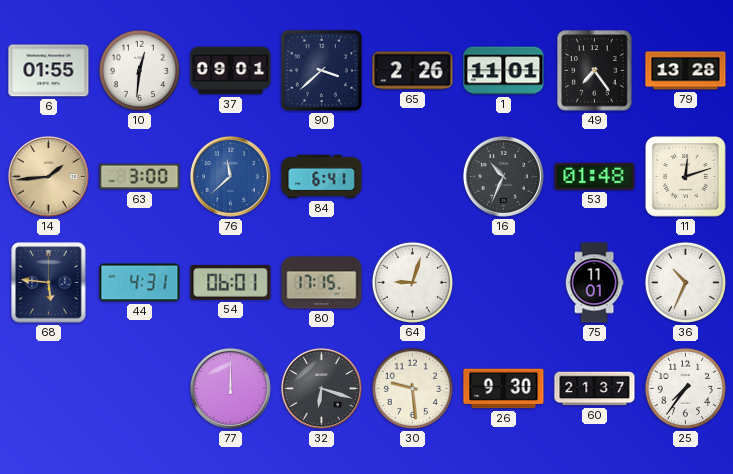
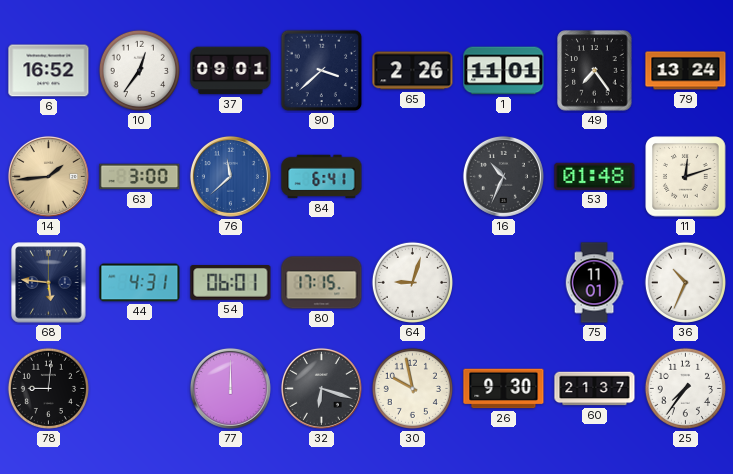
6: 01:55 -> 16:52
10: 12:31 -> 12:36
79: 13:28 -> 13:24
78: none -> 9:01
30: 9:29 -> 9:58
